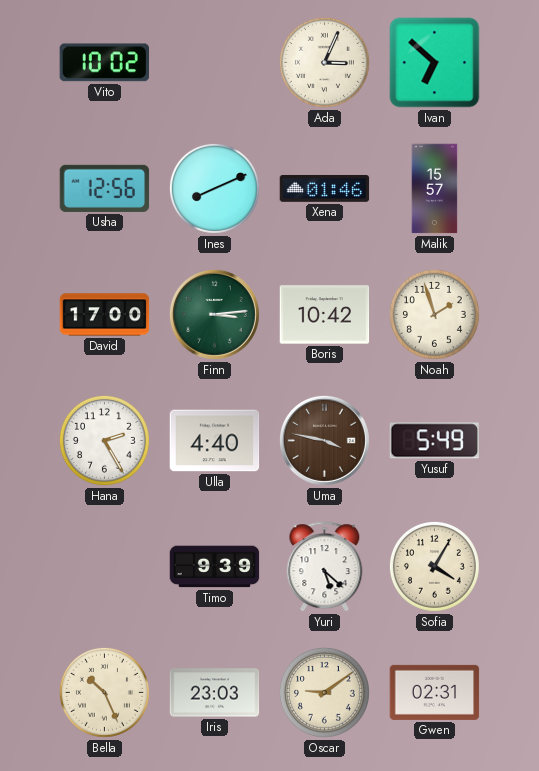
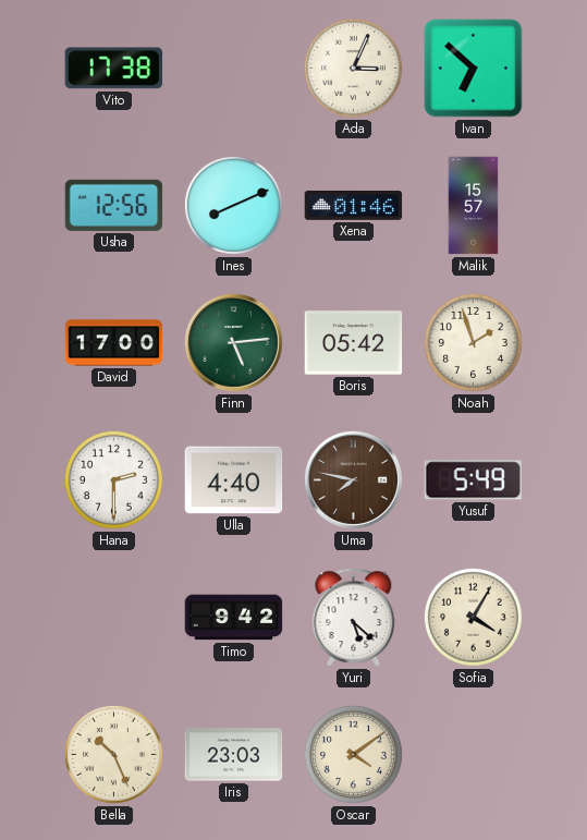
Vito: 10:02 -> 17:38
Finn: 3:14 -> 5:14
Boris: 10:42 -> 05:42
Hana: 2:25 -> 2:30
Uma: 3:47 -> 7:47
Timo: 9:39 -> 9:42
Oscar: 9:09 -> 4:09
Gwen: 02:31 -> none
